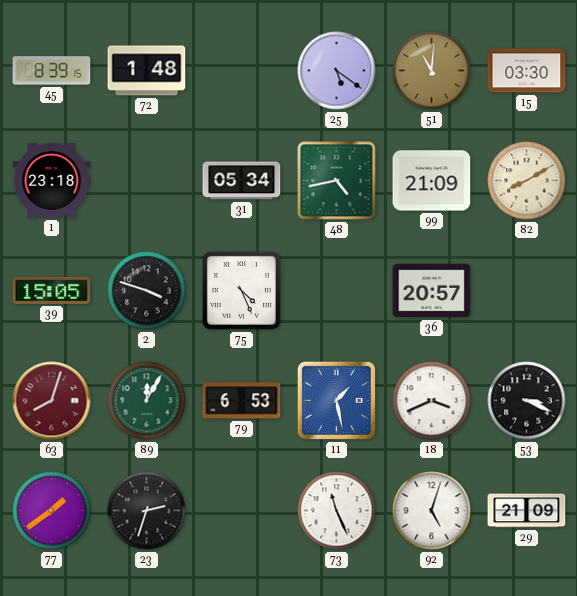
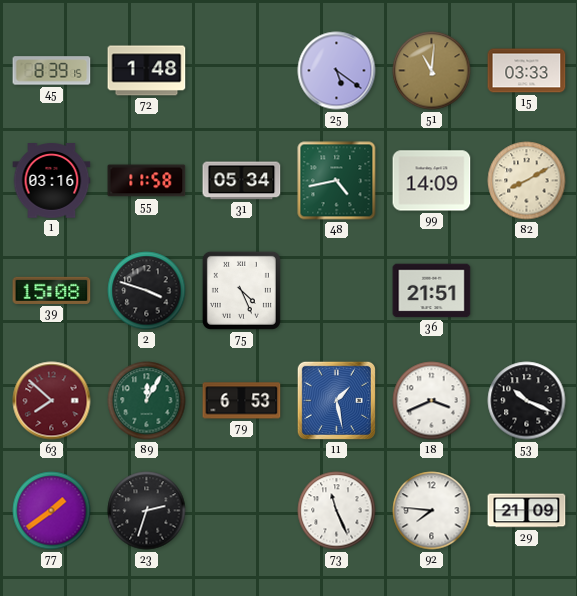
15: 03:30 -> 03:33
1: 23:18 -> 03:16
55: none -> 11:58
99: 21:09 -> 14:09
39: 15:05 -> 15:08
36: 20:57 -> 21:51
63: 8:03 -> 7:52
53: 3:19 -> 10:19
92: 5:03 -> 7:46
